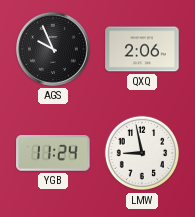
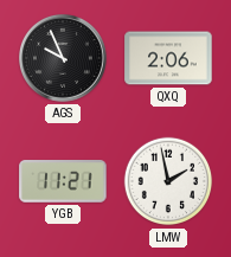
YGB: 11:24 -> 11:21
LMW: 8:58 -> 1:58
